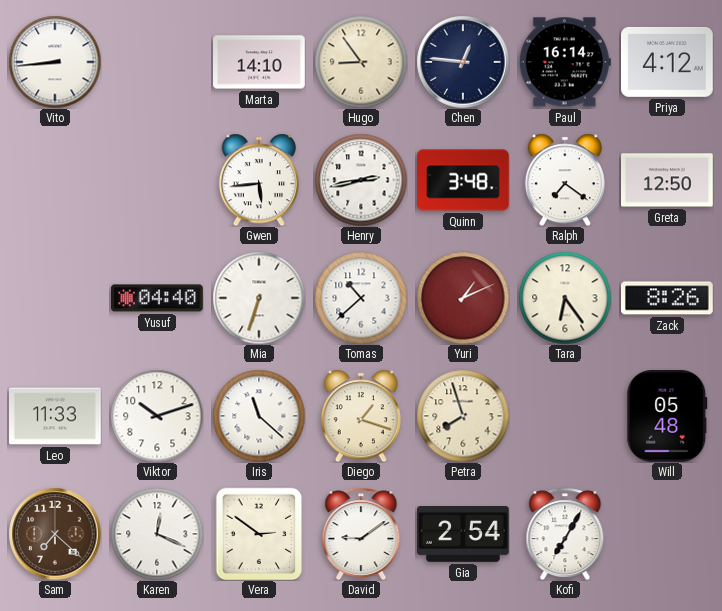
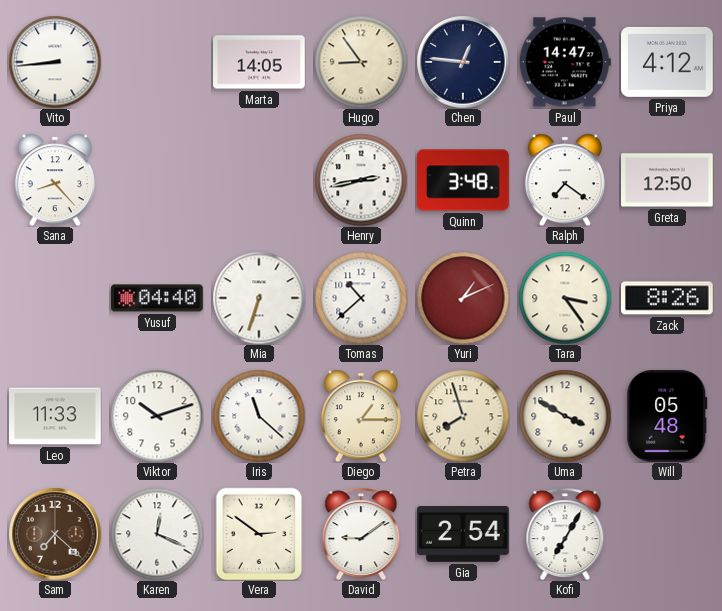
Marta: 14:10 -> 14:05
Paul: 16:14 -> 14:47
Sana: none -> 8:23
Gwen: 5:44 -> none
Tara: 6:24 -> 3:24
Diego: 1:18 -> 1:15
Uma: none -> 3:50
